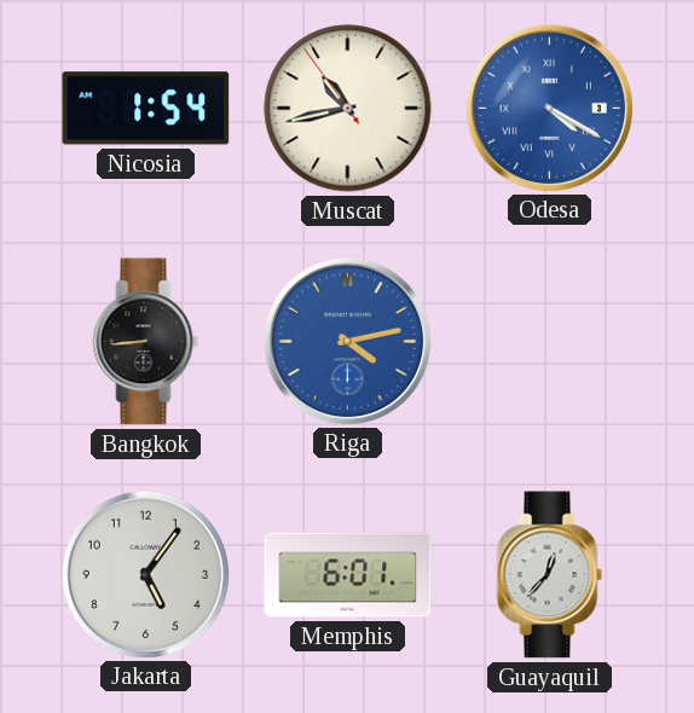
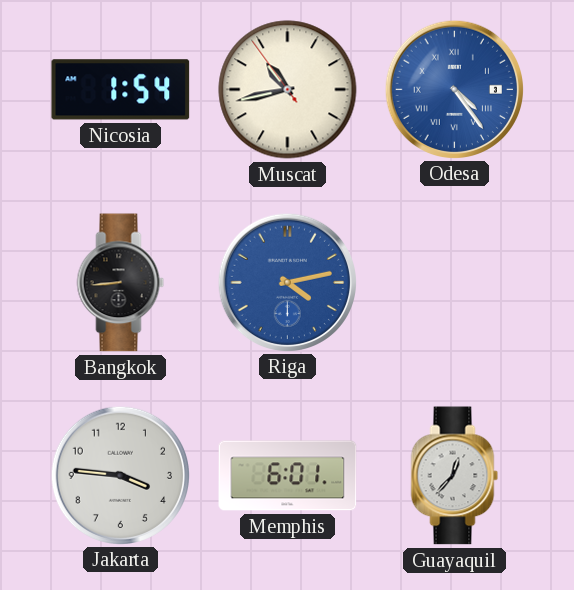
Odesa: 4:20 -> 4:24
Jakarta: 5:06 -> 3:46
